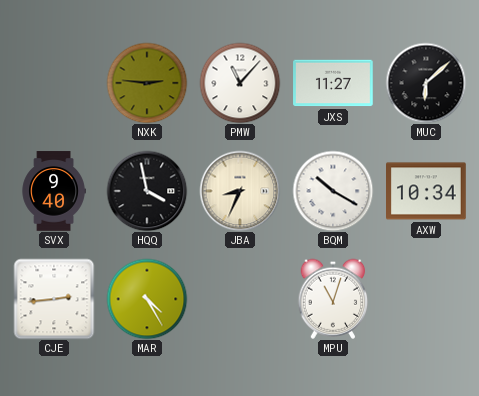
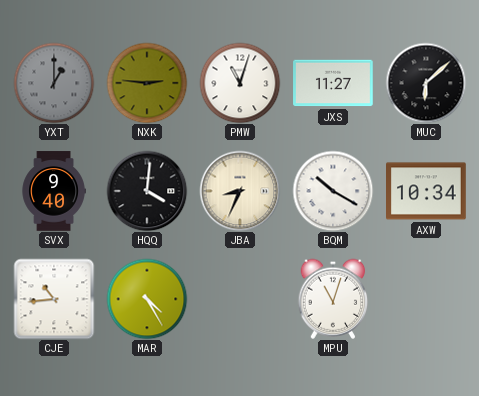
YXT: none -> 1:00
PMW: 11:07 -> 11:03
HQQ: 3:58 -> 4:01
CJE: 2:44 -> 10:44
